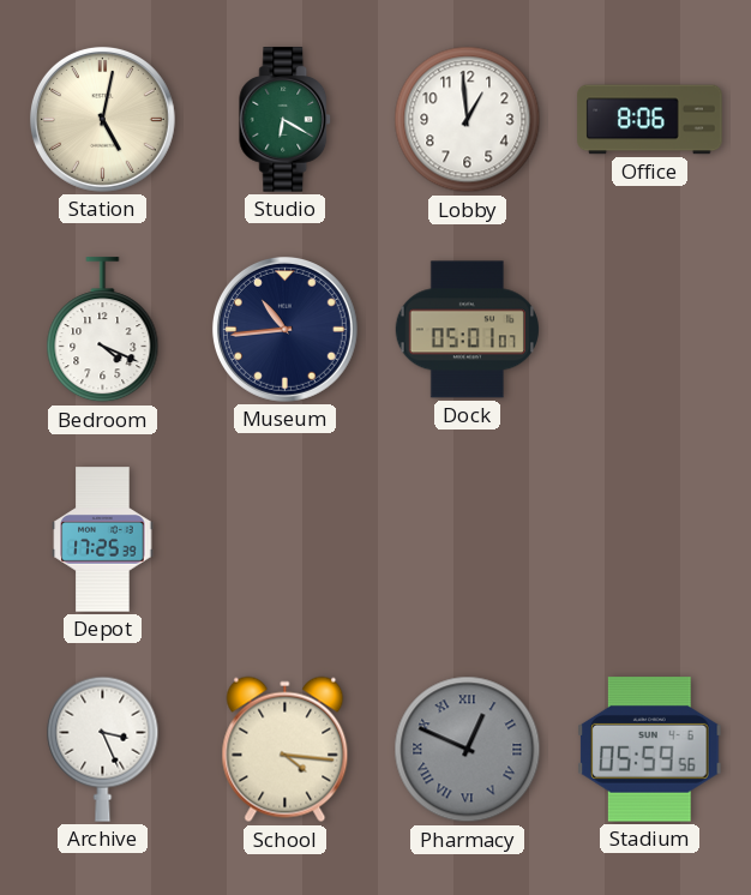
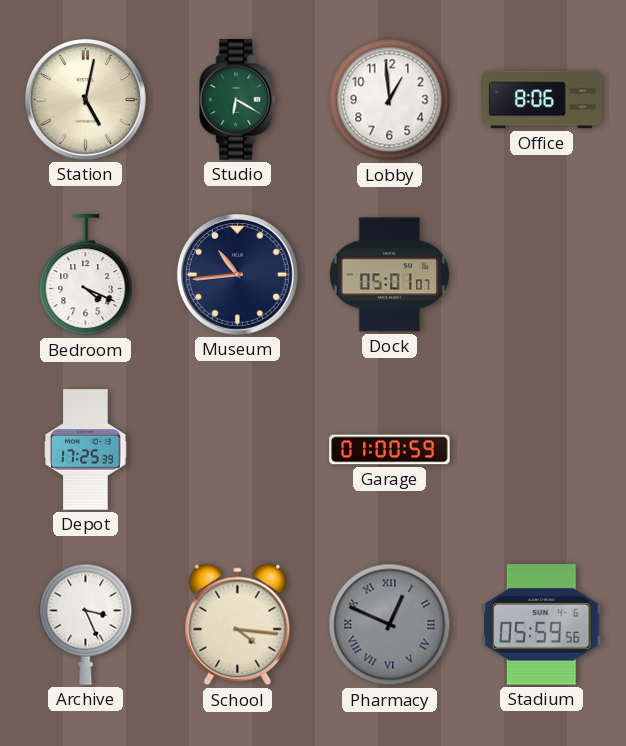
Garage: none -> 01:00
